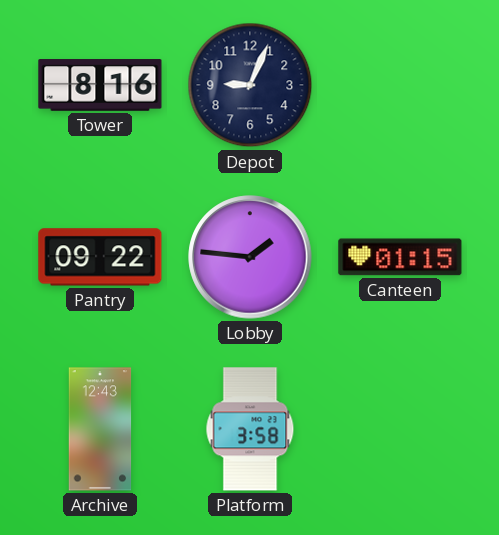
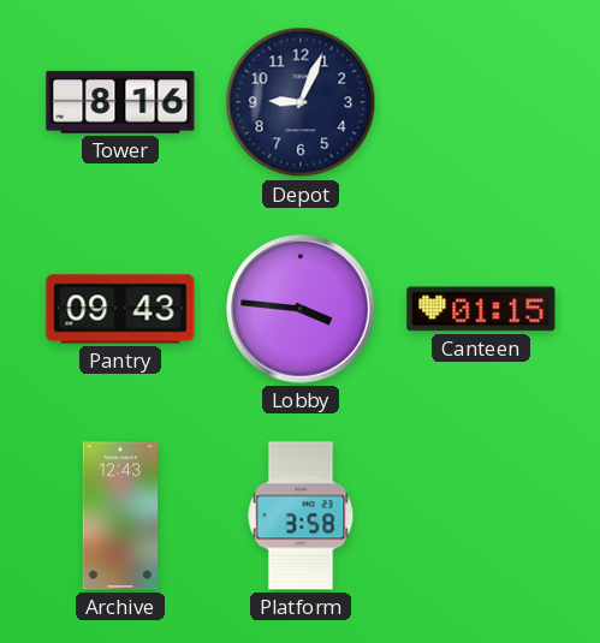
Pantry: 09:22 -> 09:43
Lobby: 1:46 -> 3:46
